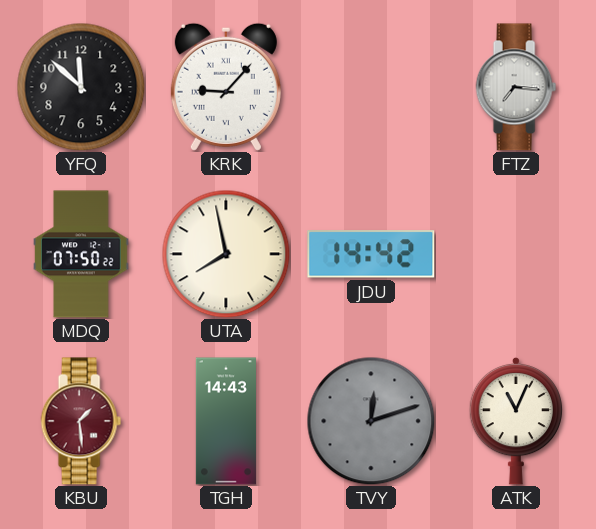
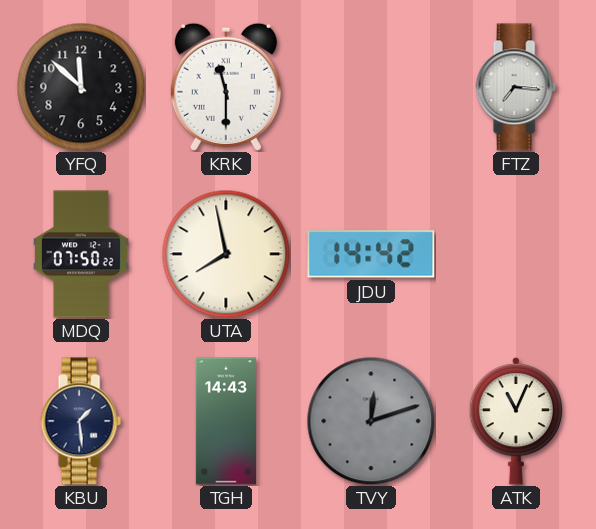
KRK: 9:07 -> 11:30
KBU dial: burgundy -> navy
